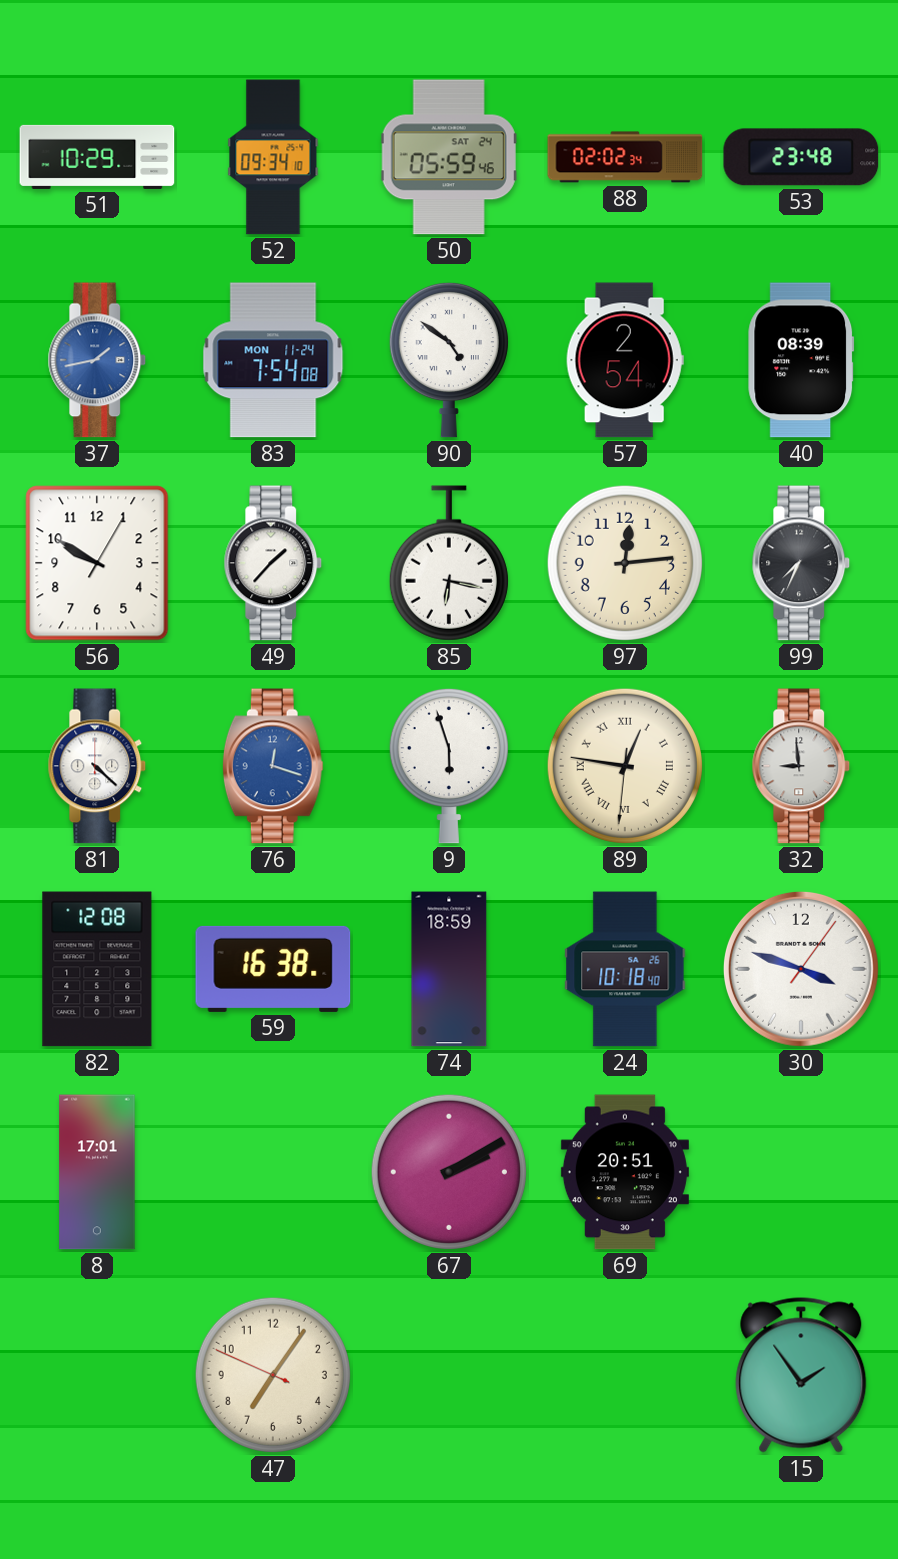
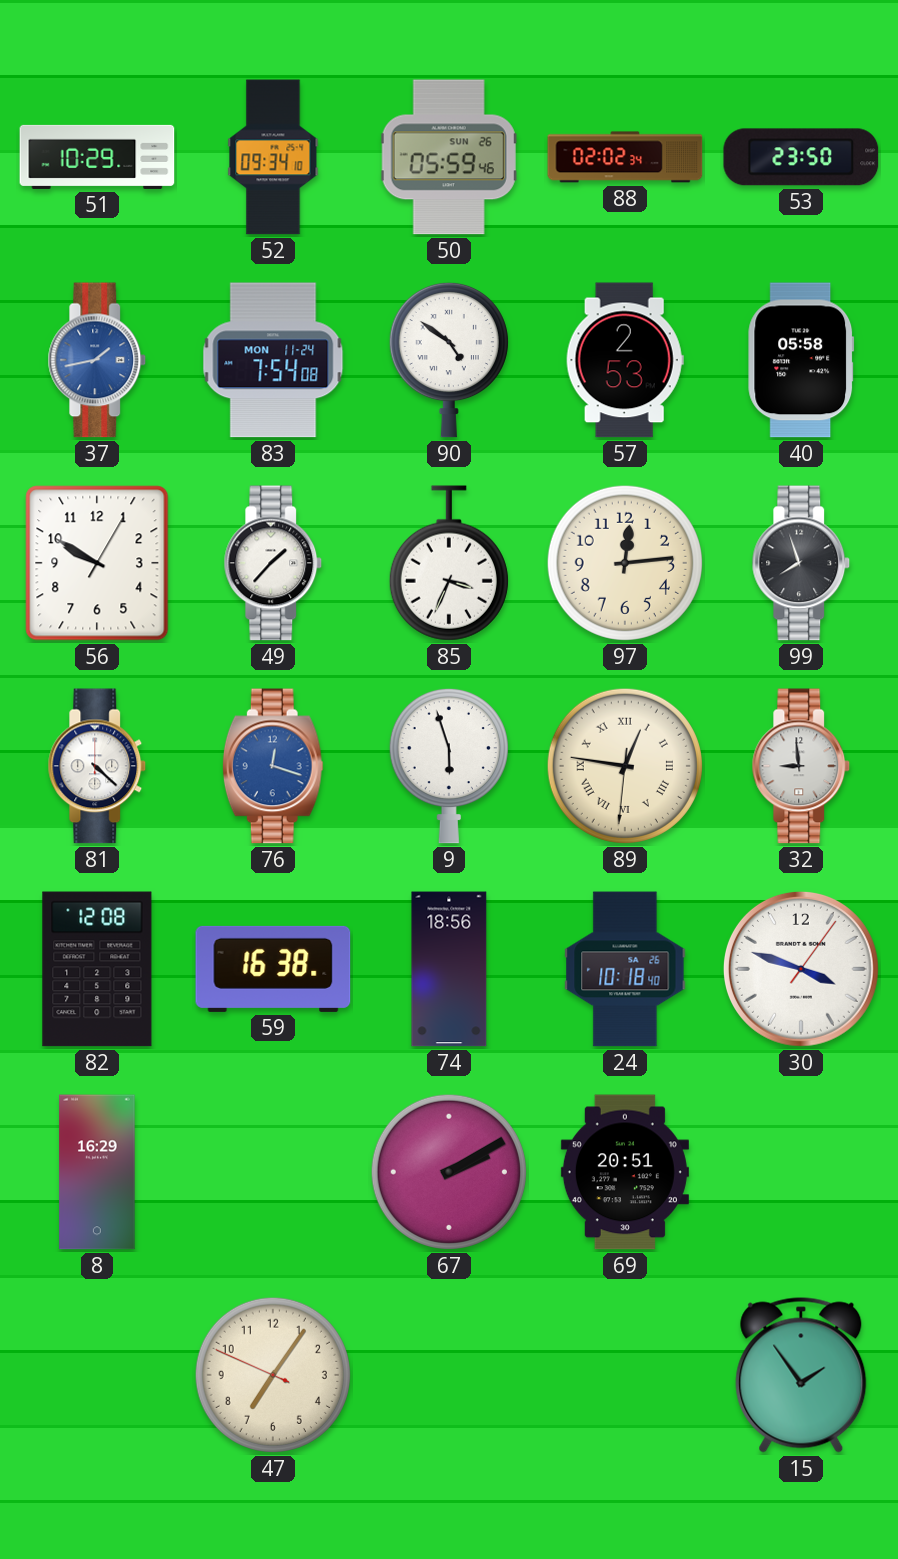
50 date: SAT 24 -> SUN 26
53: 23:48 -> 23:50
57: 2:54 -> 2:53
40: 08:39 -> 05:58
85: 6:17 -> 3:34
99: 7:34 -> 7:57
74: 18:59 -> 18:56
8: 17:01 -> 16:29
